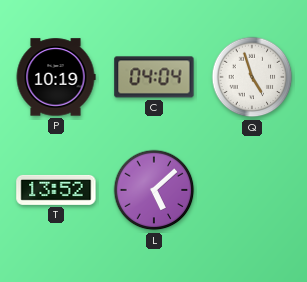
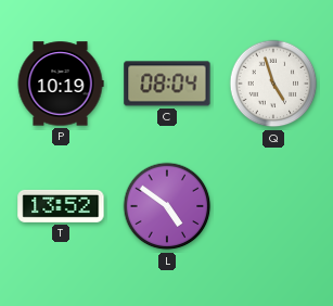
C: 04:04 -> 08:04
L: 5:08 -> 4:51
